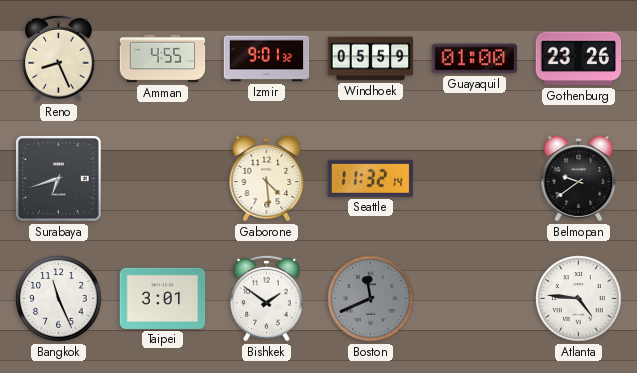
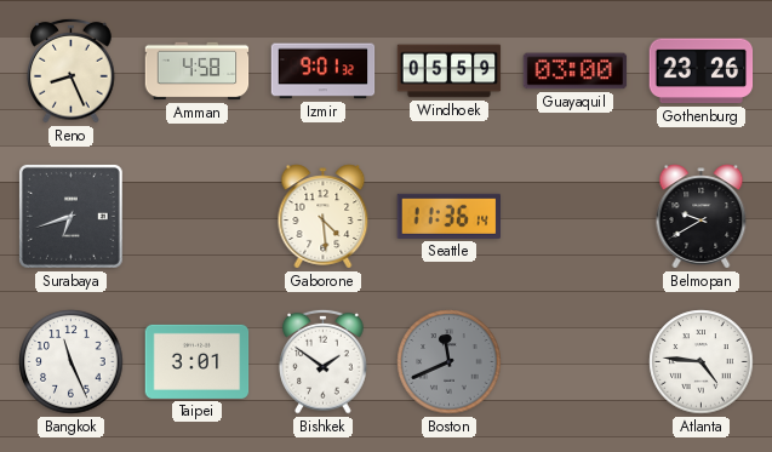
Amman: 4:55 -> 4:58
Guayaquil: 01:00 -> 03:00
Seattle: 11:32 -> 11:36
Belmopan: 9:39 -> 9:40
